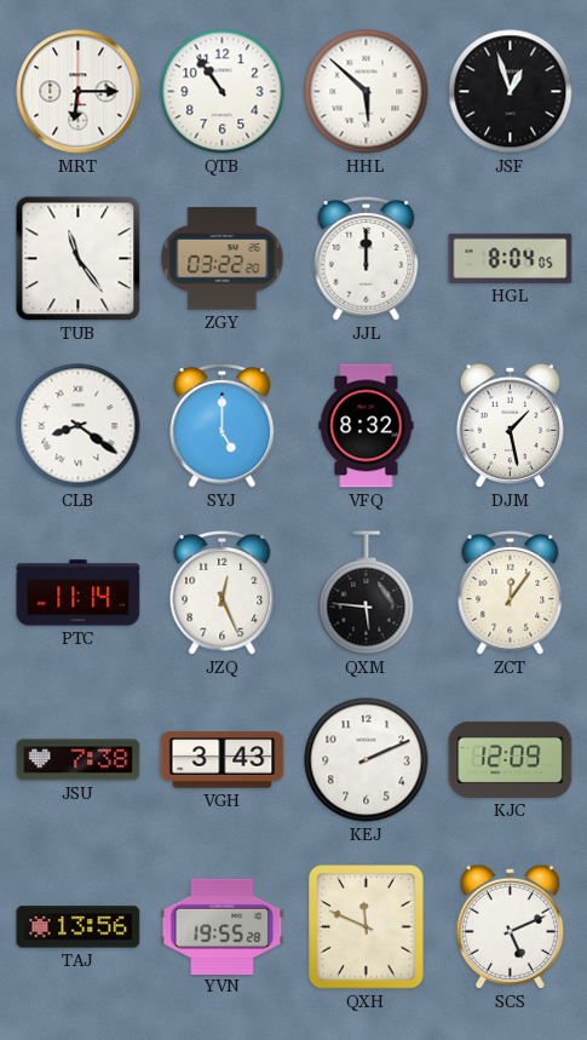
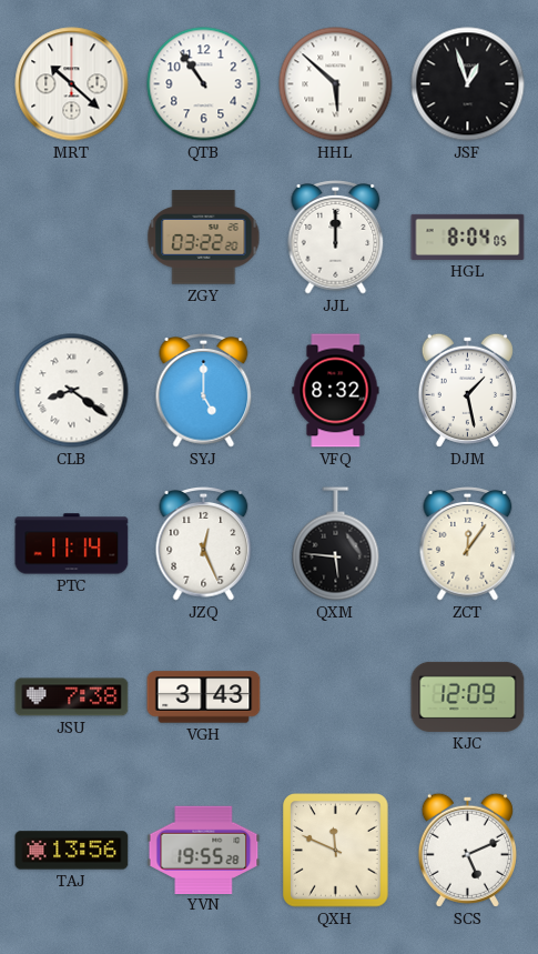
MRT: 6:15 -> 10:22
TUB: 11:24 -> none
KEJ: 2:11 -> none
